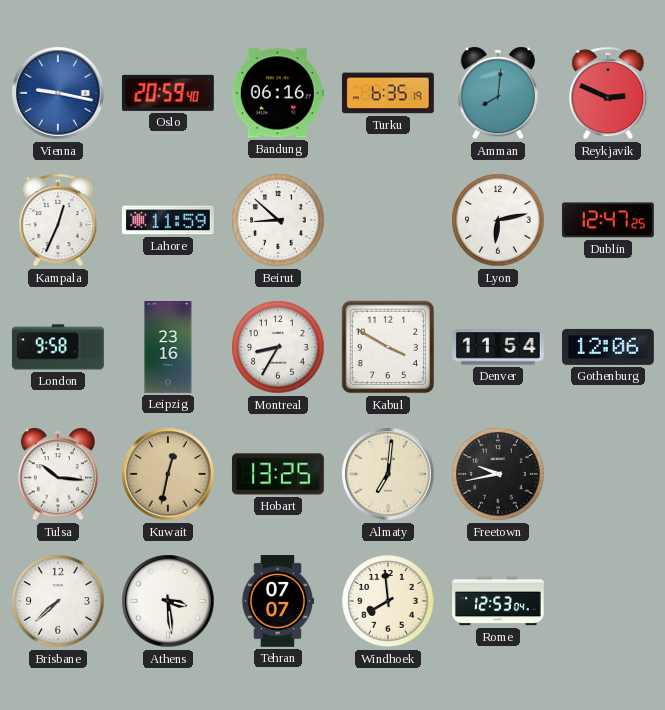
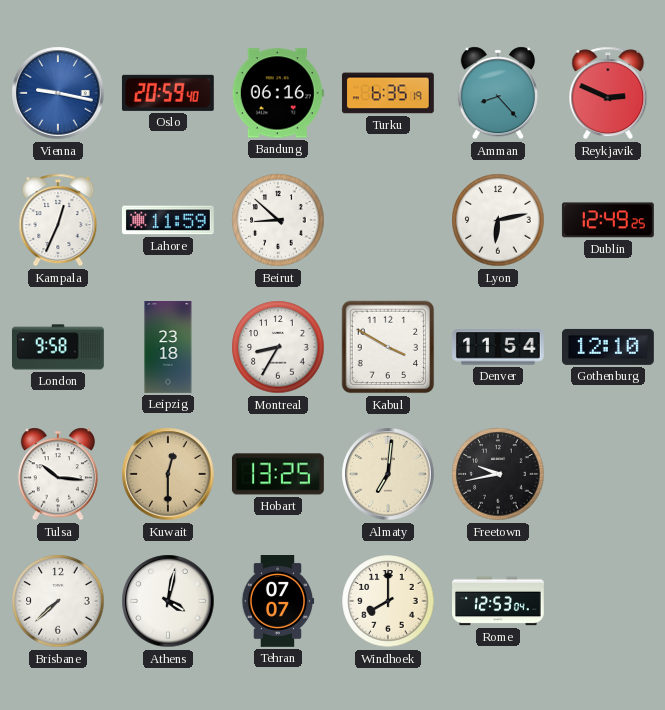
Amman: 8:01 -> 8:23
Dublin: 12:47 -> 12:49
Leipzig: 23:16 -> 23:18
Gothenburg: 12:06 -> 12:10
Kuwait: 12:32 -> 12:30
Athens: 3:29 -> 4:02
Windhoek: 7:59 -> 8:00
